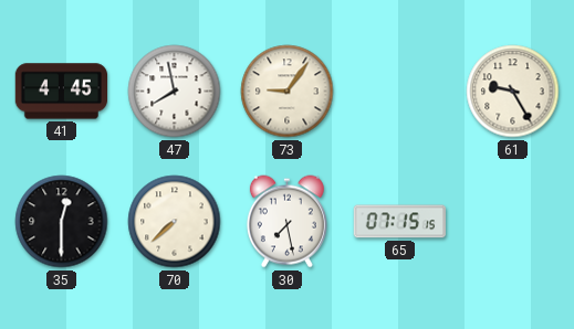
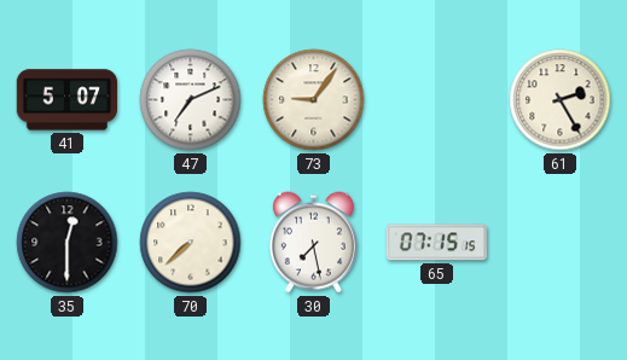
41: 4:45 -> 5:07
47: 7:58 -> 7:11
61: 9:25 -> 2:25
